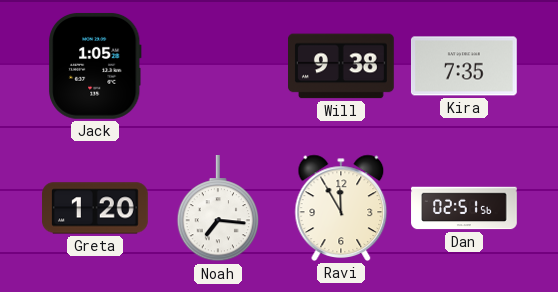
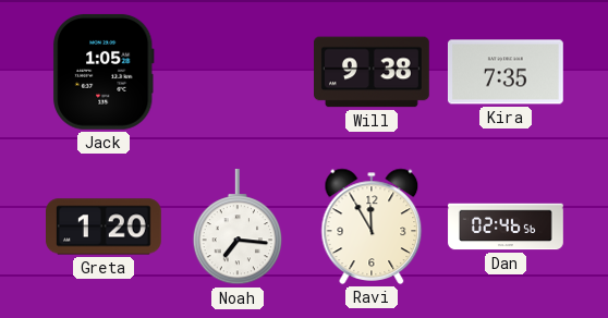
Dan: 02:51 -> 02:46
